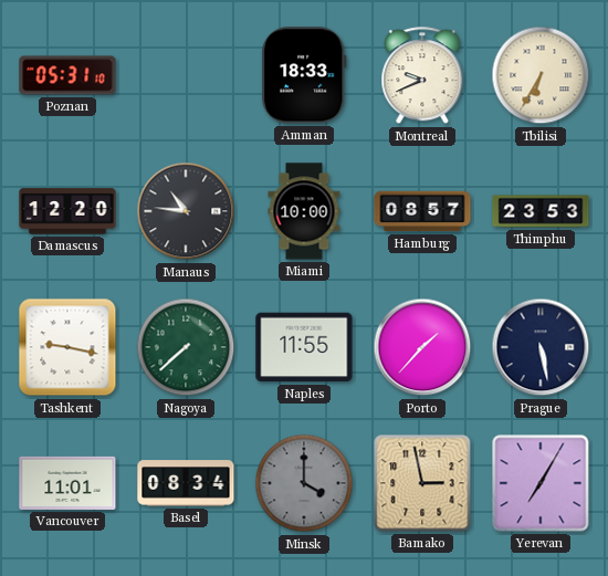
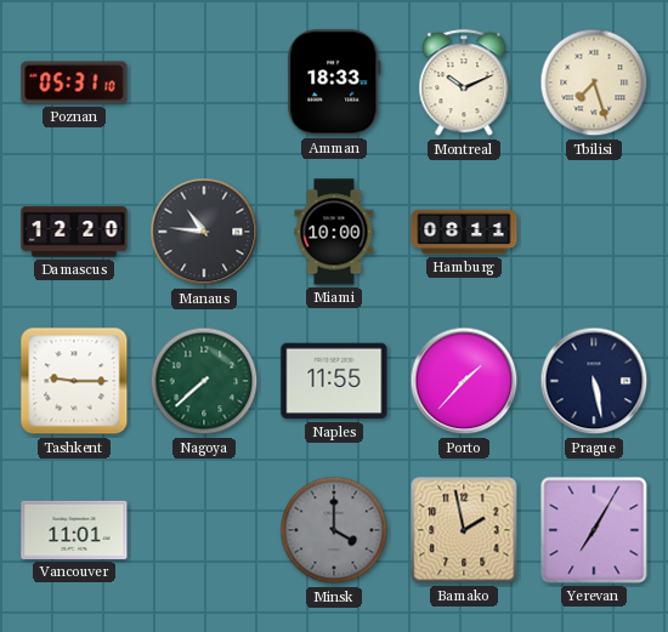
Montreal: 9:41 -> 10:11
Tbilisi: 6:35 -> 7:27
Hamburg: 08:57 -> 08:11
Thimphu: 23:53 -> none
Tashkent: 9:17 -> 9:15
Basel: 08:34 -> none
Bamako: 2:58 -> 1:58
